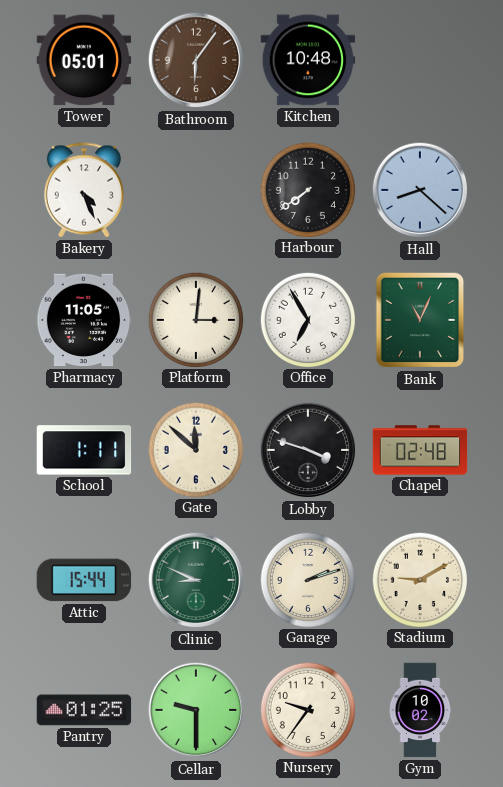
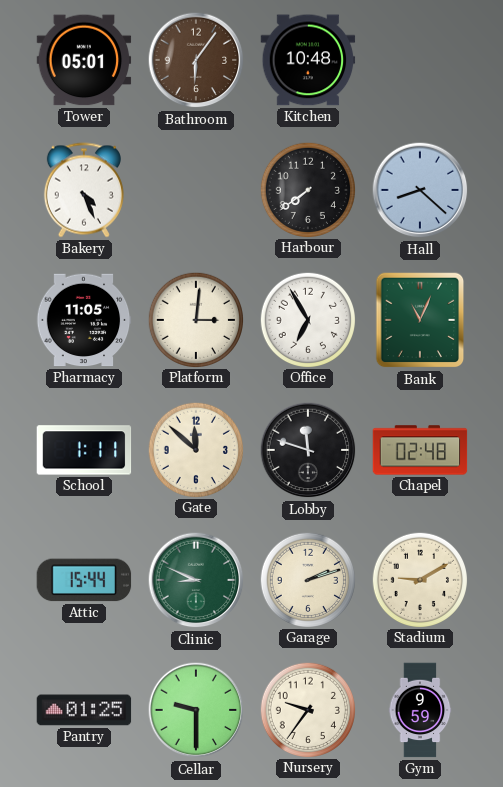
Lobby: 3:48 -> 11:48
Gym: 10:02 -> 9:59
